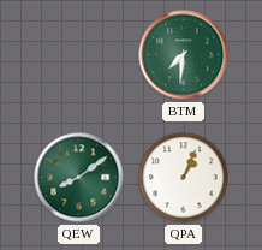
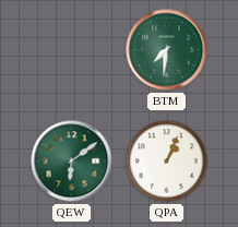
QEW: 8:09 -> 6:09
